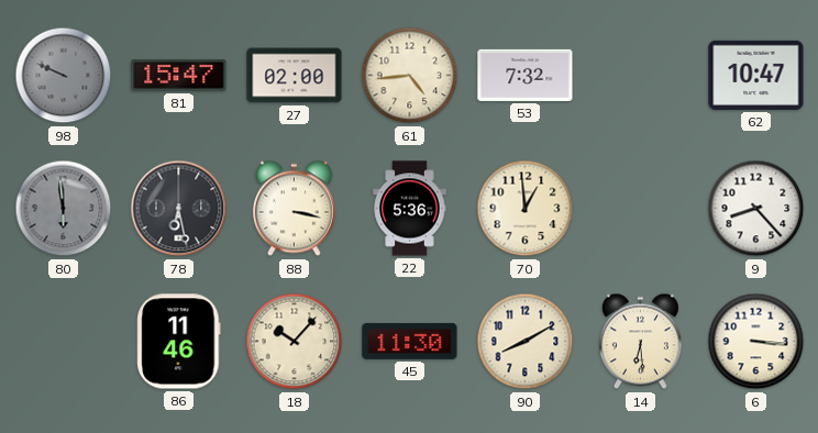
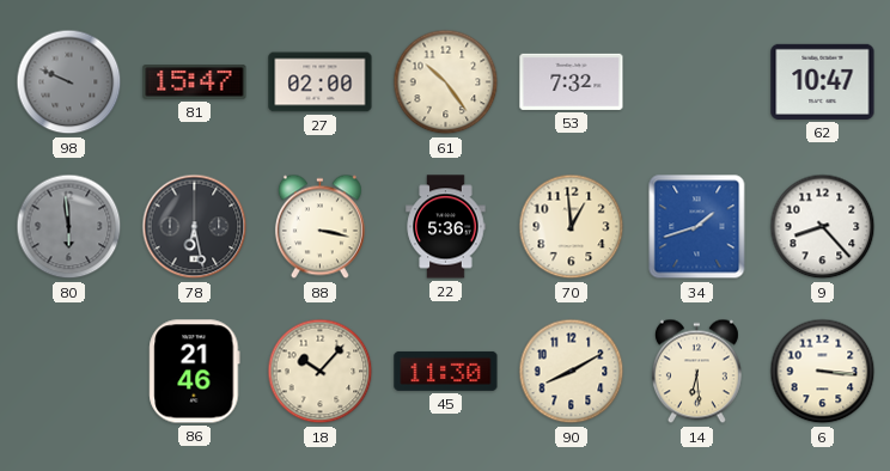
61: 4:44 -> 10:24
34: none -> 1:42
86: 11:46 -> 21:46
